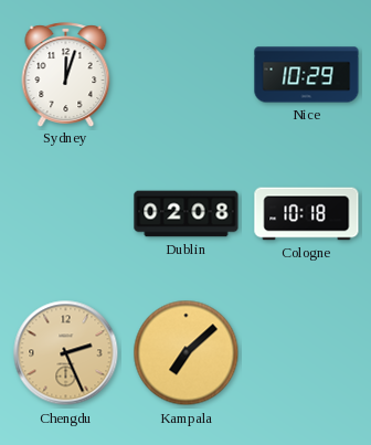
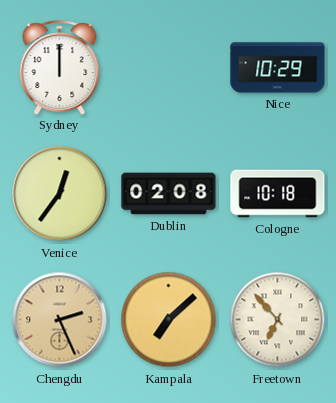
Sydney: 12:03 -> 12:00
Venice: none -> 12:36
Freetown: none -> 6:53
